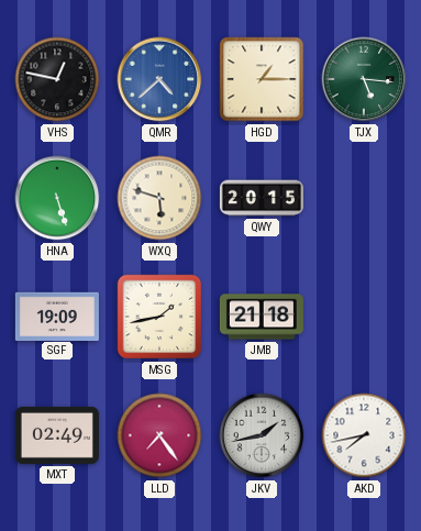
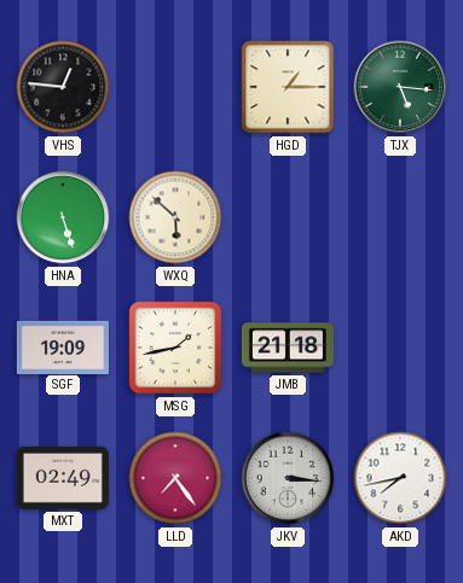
VHS: 12:47 -> 12:46
QMR: 4:38 -> none
WXQ: 5:48 -> 5:52
QWY: 20:15 -> none
JKV: 1:43 -> 3:16
